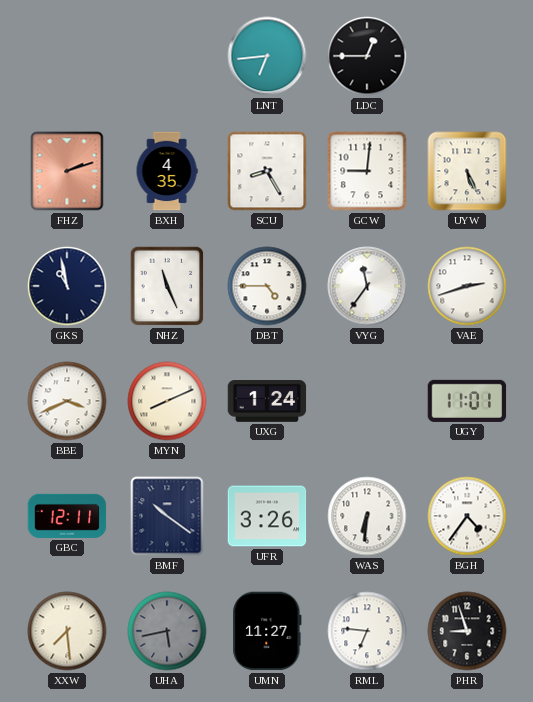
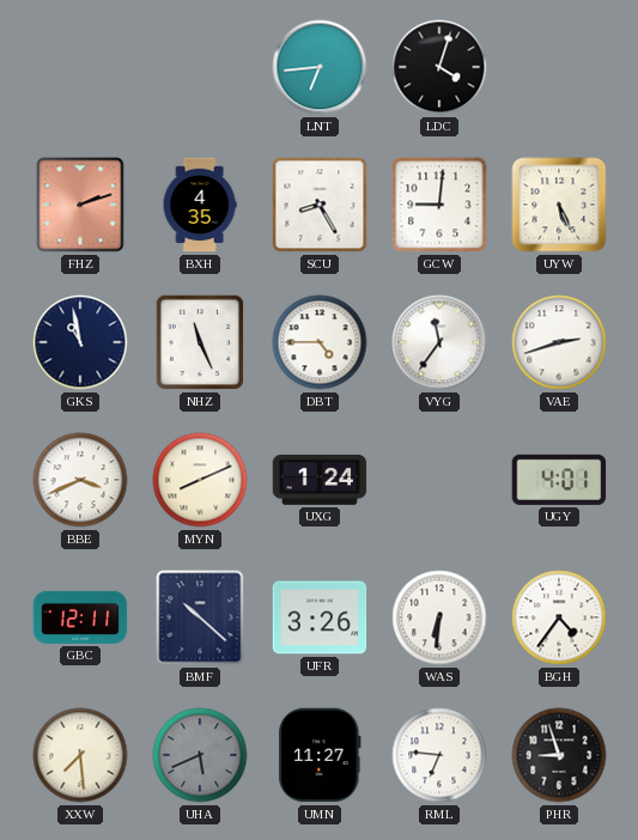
LDC: 12:45 -> 4:03
UGY: 11:01 -> 4:01
BMF: 10:21 -> 10:22
UHA: 5:43 -> 5:41
